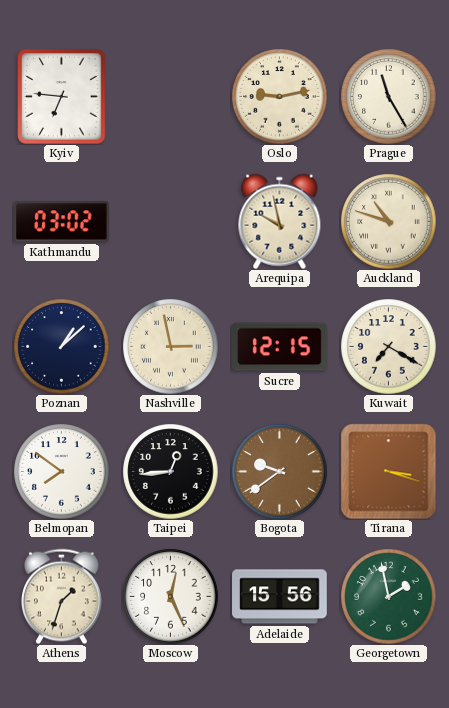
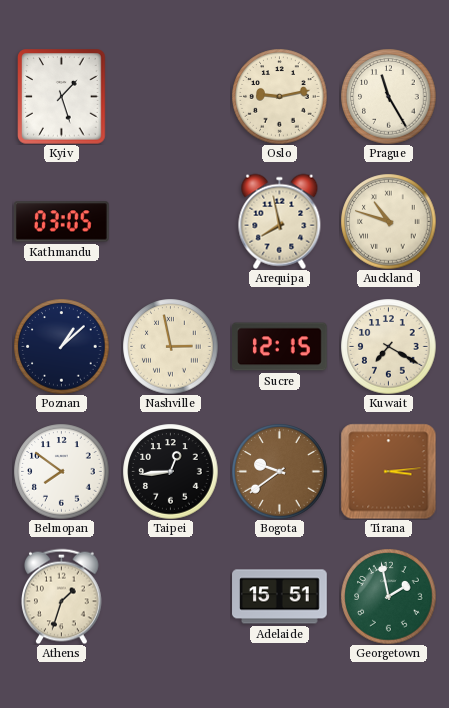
Kyiv: 6:46 -> 1:27
Kathmandu: 03:02 -> 03:05
Arequipa: 9:58 -> 7:58
Tirana: 3:18 -> 3:14
Moscow: 12:26 -> none
Adelaide: 15:56 -> 15:51
